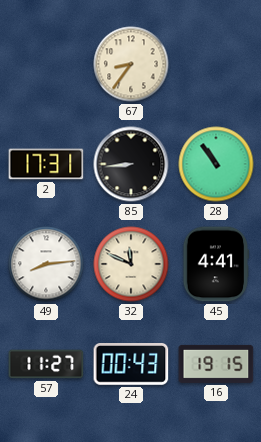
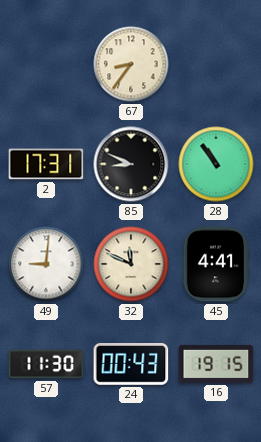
85: 8:44 -> 8:49
49: 8:14 -> 9:01
57: 11:27 -> 11:30
